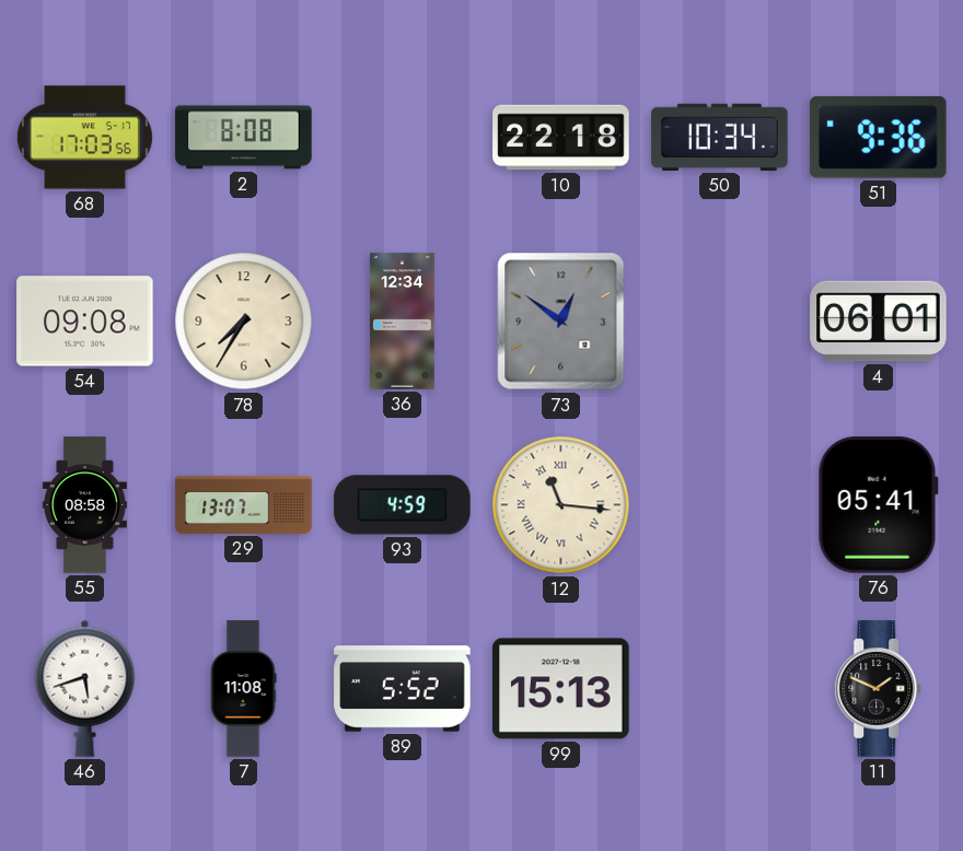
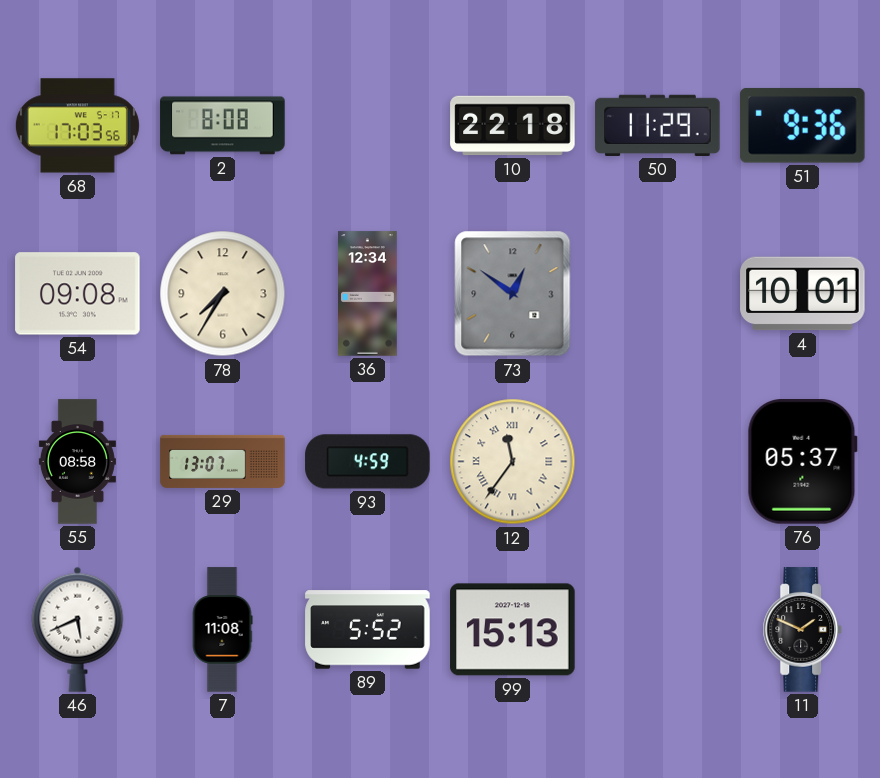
50: 10:34 -> 11:29
4: 06:01 -> 10:01
12: 11:16 -> 11:36
76: 05:41 -> 05:37
46: 5:42 -> 5:41
